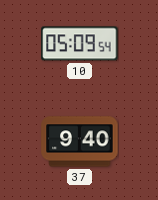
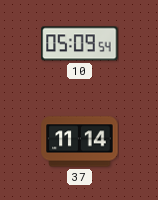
37: 9:40 -> 11:14
